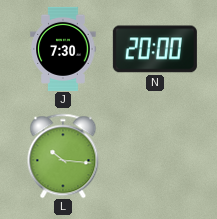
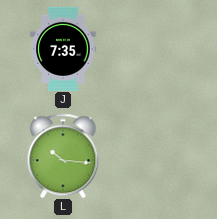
J: 7:30 -> 7:35
N: 20:00 -> none
